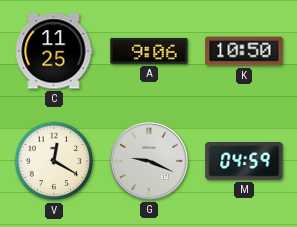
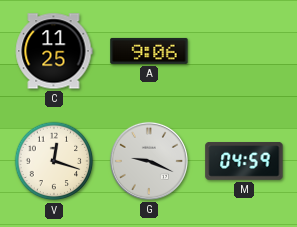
K: 10:50 -> none
V: 12:20 -> 12:18
